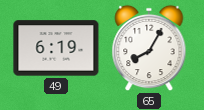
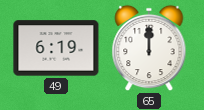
65: 8:05 -> 12:00
